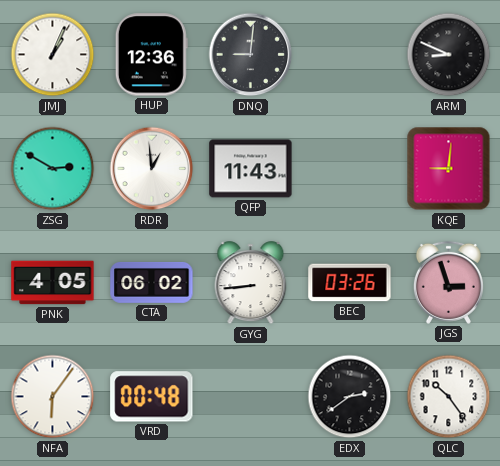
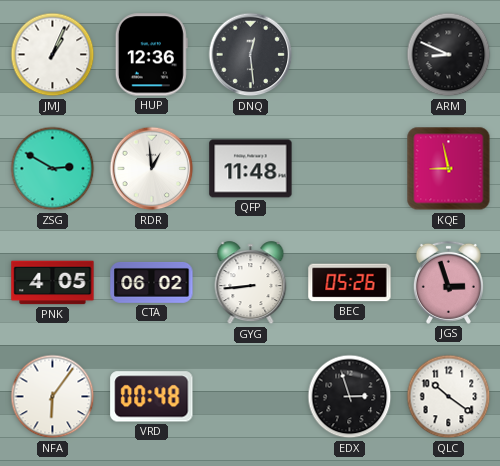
DNQ: 9:01 -> 12:29
QFP: 11:43 -> 11:48
KQE: 9:01 -> 8:58
BEC: 03:26 -> 05:26
EDX: 2:39 -> 2:57
QLC: 10:24 -> 10:21
